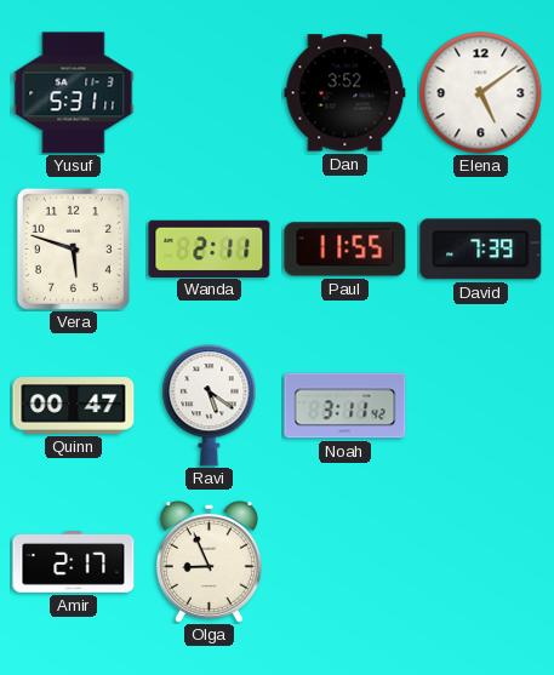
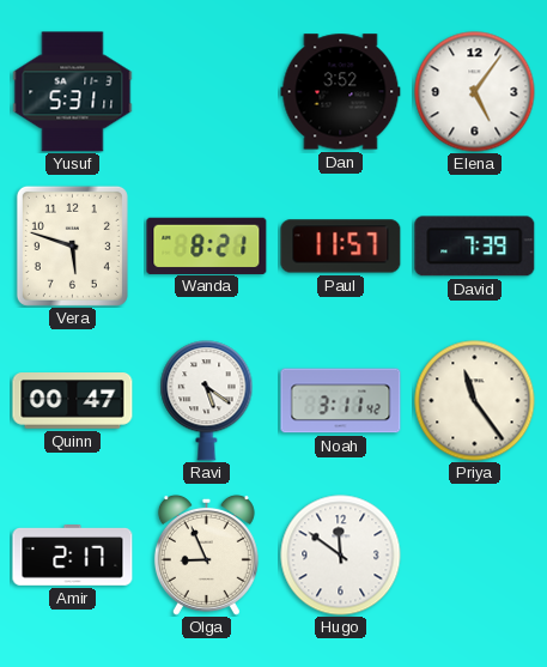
Elena: 5:09 -> 5:06
Wanda: 2:11 -> 8:21
Paul: 11:55 -> 11:57
Priya: none -> 11:24
Hugo: none -> 11:51
